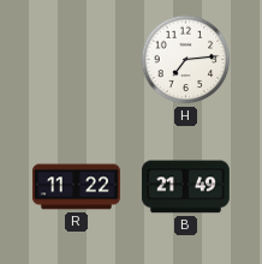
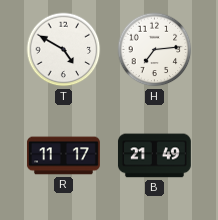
T: none -> 4:50
R: 11:22 -> 11:17
